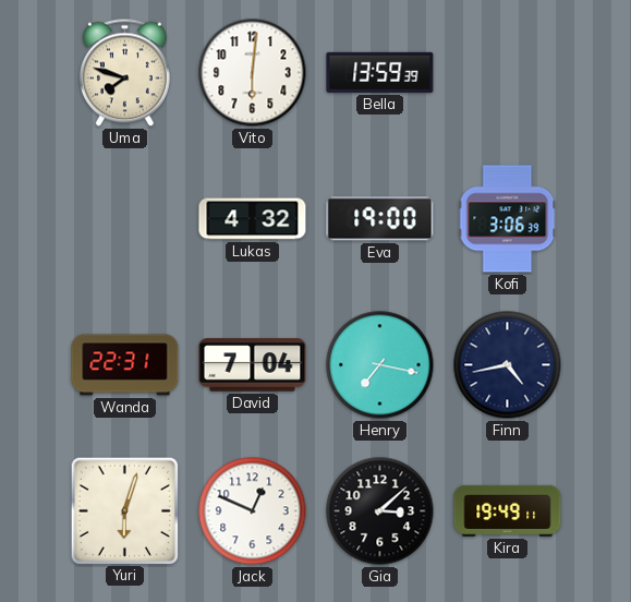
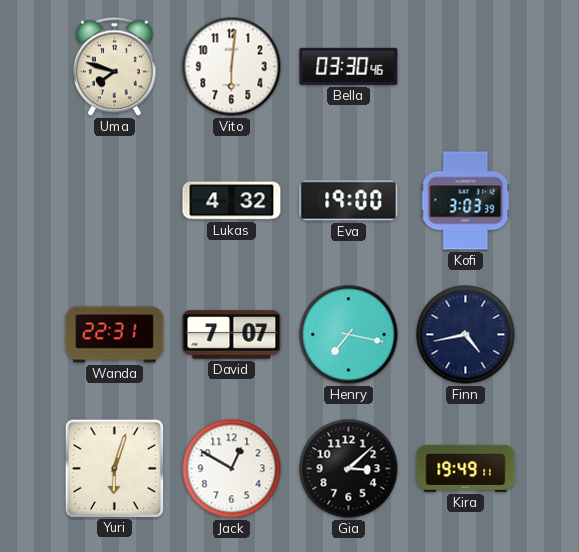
Bella: 13:59 -> 03:30
Kofi: 3:06 -> 3:03
David: 7:04 -> 7:07
Jack: 12:49 -> 12:50
